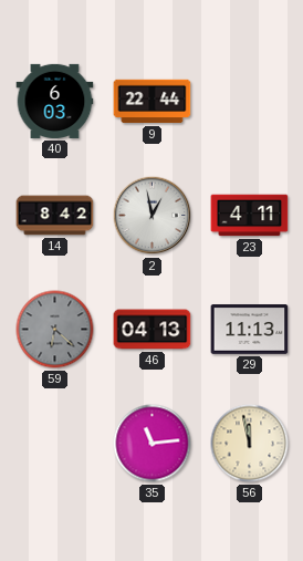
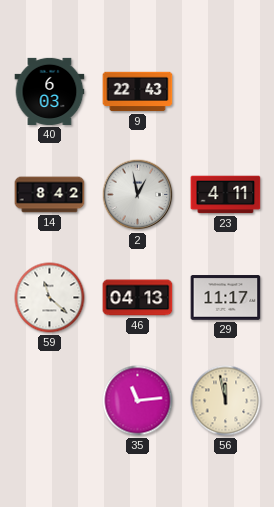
9: 22:44 -> 22:43
59: 6:22 -> 11:22
59 dial: grey -> white
29: 11:13 -> 11:17
